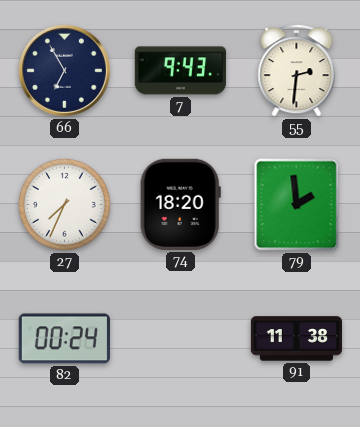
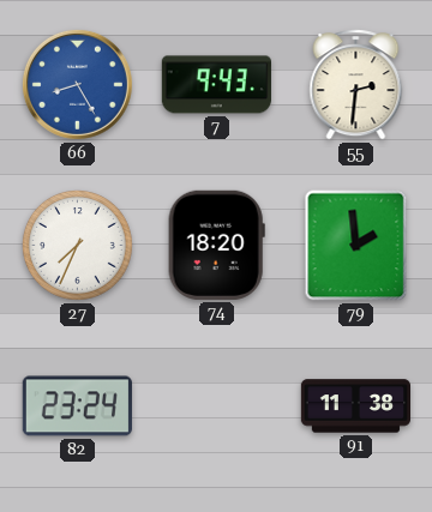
66: 6:55 -> 8:25
66 dial: navy -> blue
82: 00:24 -> 23:24
